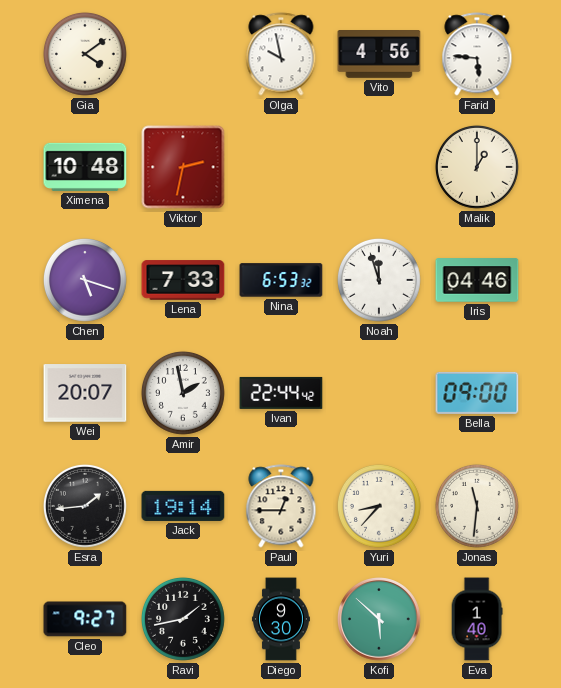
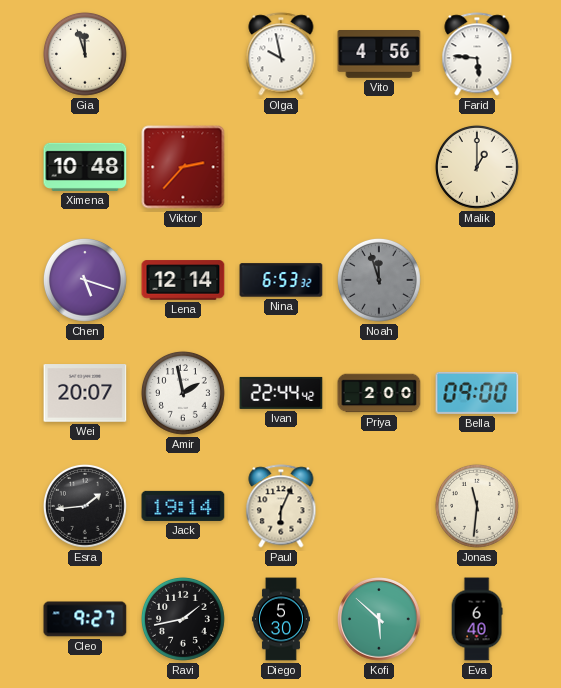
Gia: 4:09 -> 11:57
Viktor: 2:32 -> 2:37
Lena: 7:33 -> 12:14
Noah dial: white -> grey
Iris: 04:46 -> none
Priya: none -> 2:00
Paul: 12:45 -> 6:04
Yuri: 8:37 -> none
Diego: 9:30 -> 5:30
Eva: 1:40 -> 6:40
